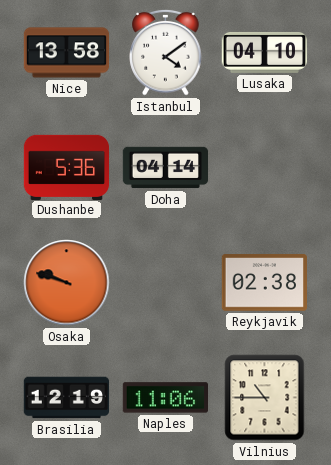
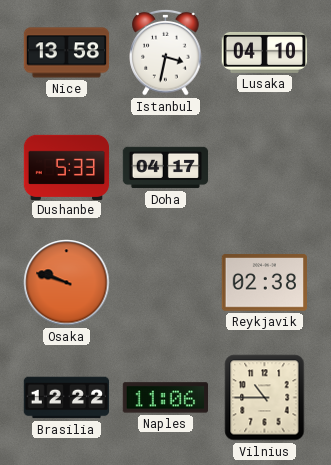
Istanbul: 4:09 -> 3:32
Dushanbe: 5:36 -> 5:33
Doha: 04:14 -> 04:17
Brasilia: 12:19 -> 12:22
